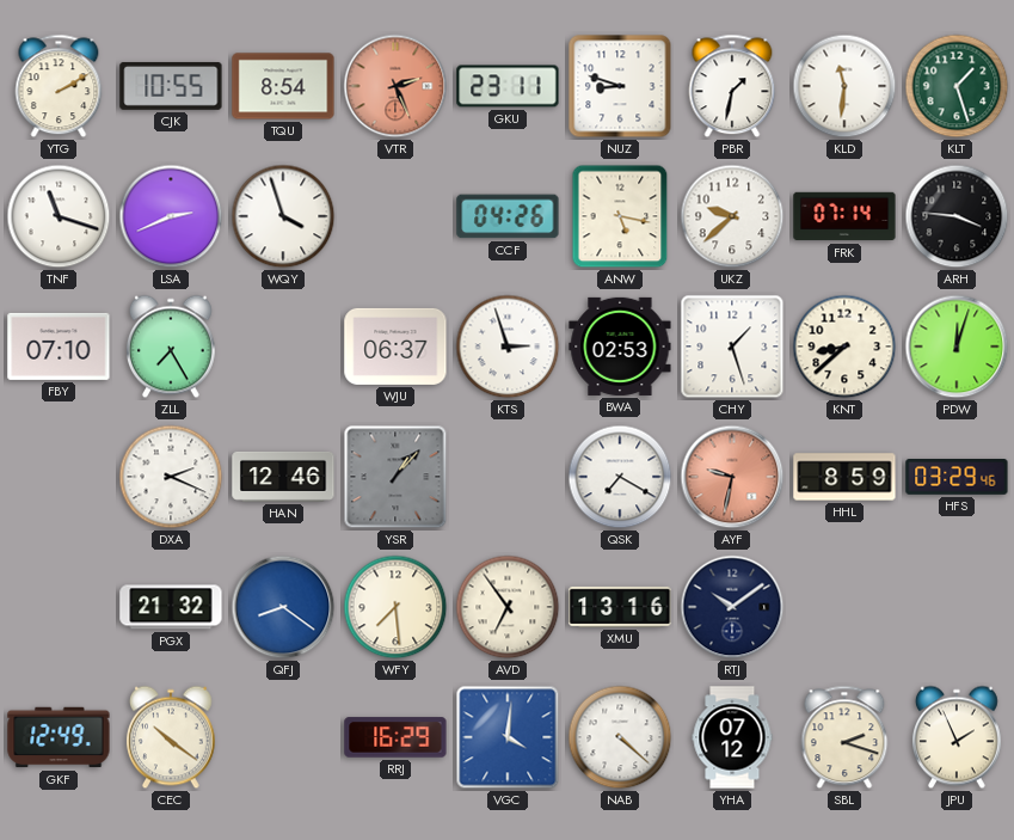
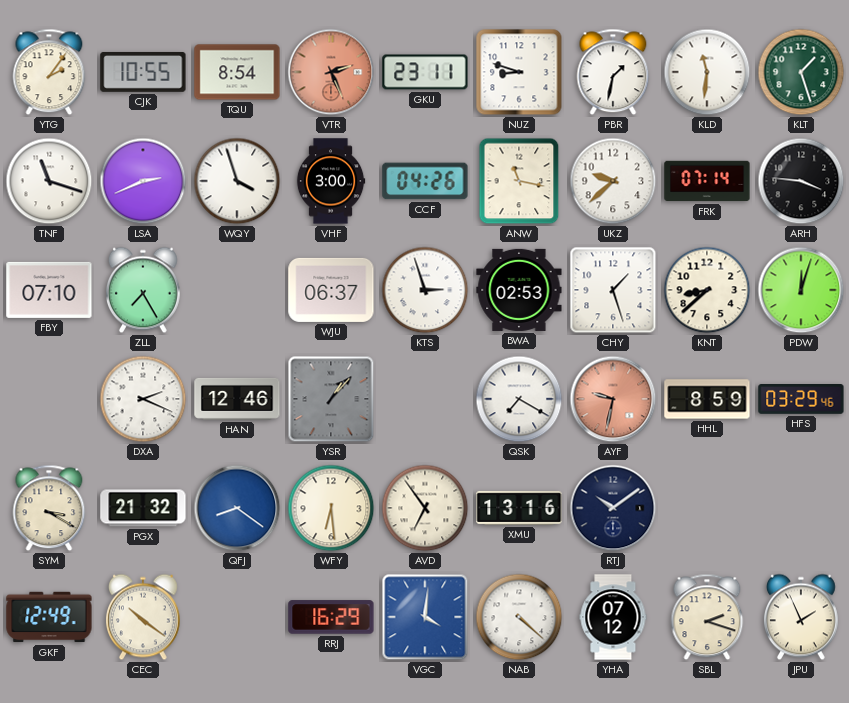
YTG: 2:10 -> 2:06
VHF: none -> 3:00
ANW: 5:17 -> 11:17
SYM: none -> 3:20
WFY: 7:29 -> 6:29
